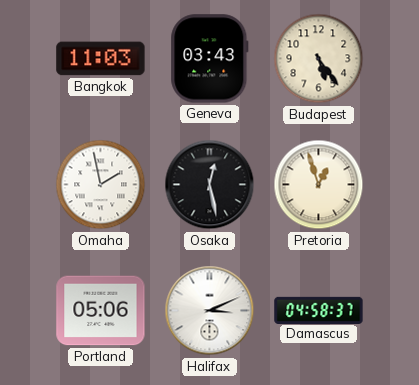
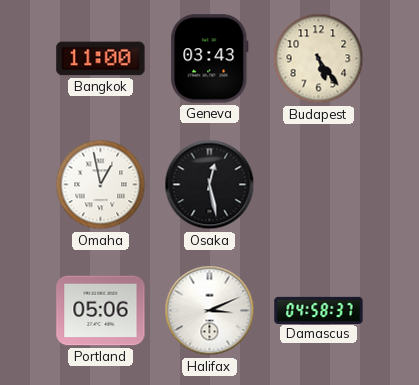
Bangkok: 11:03 -> 11:00
Omaha: 1:58 -> 12:58
Pretoria: 12:57 -> none
